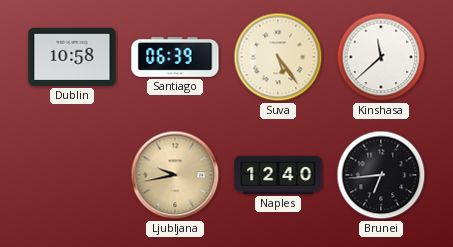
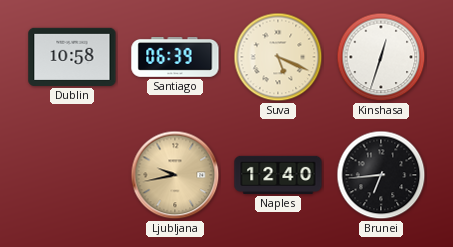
Suva: 5:24 -> 5:19
Kinshasa: 11:38 -> 12:33
